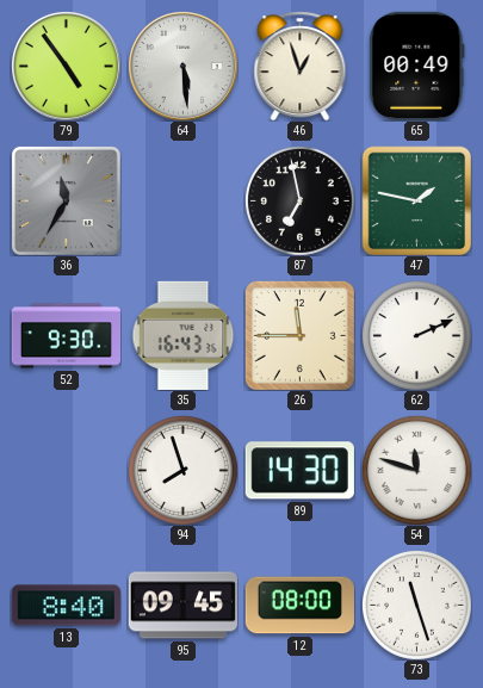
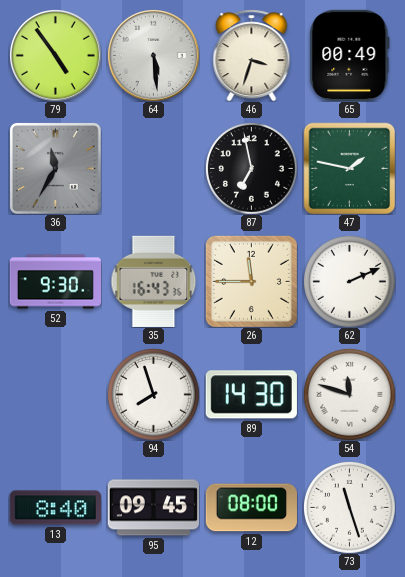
46: 12:57 -> 3:33
